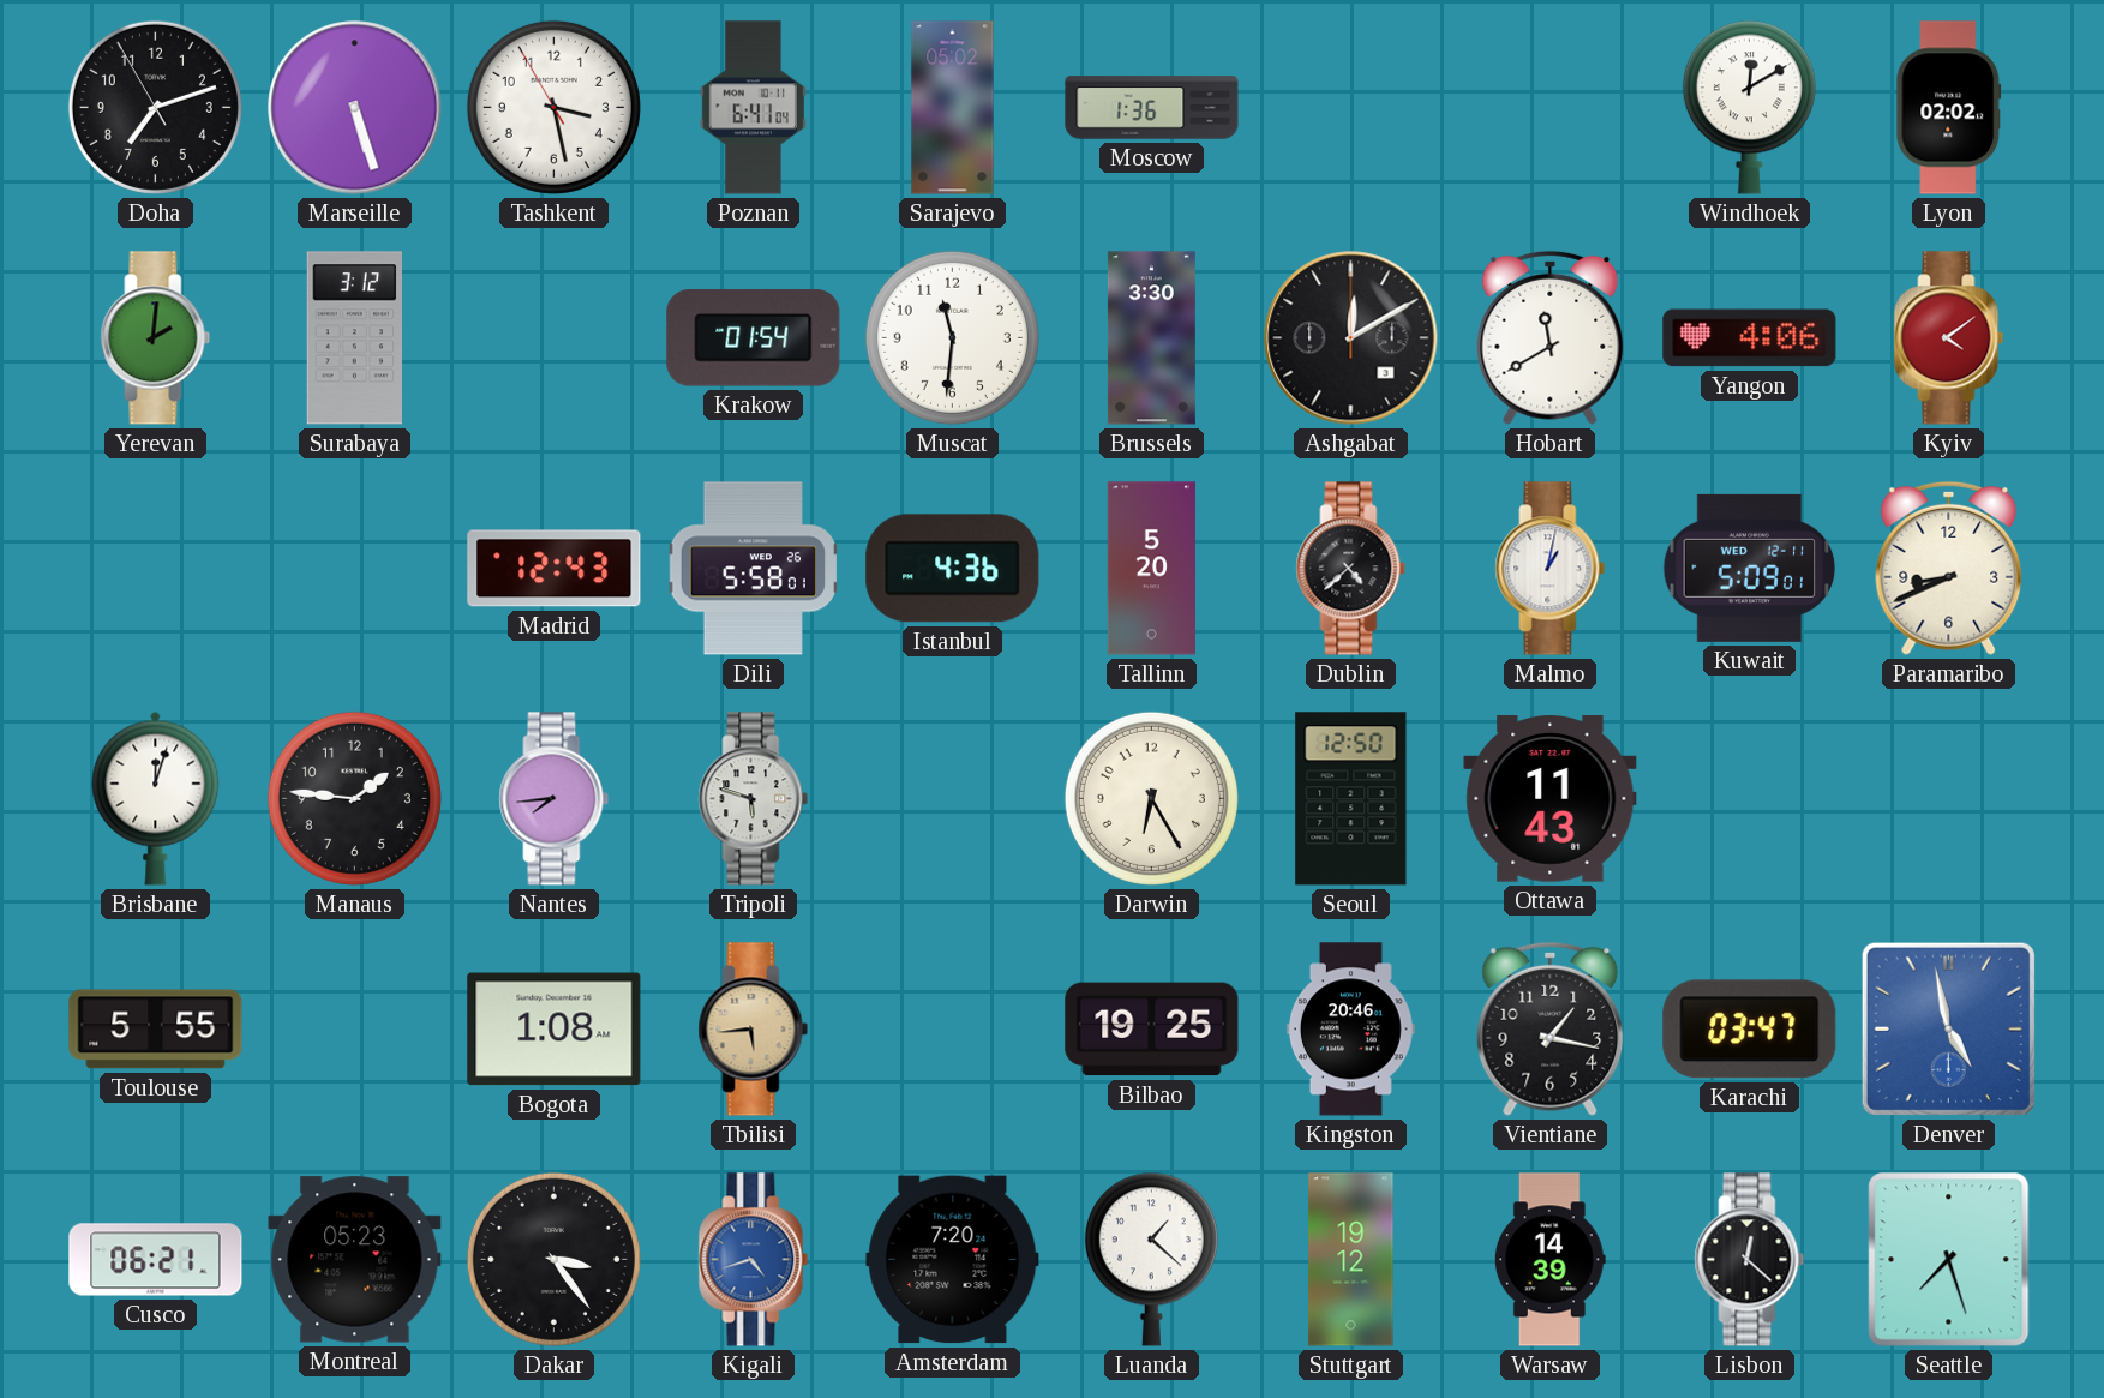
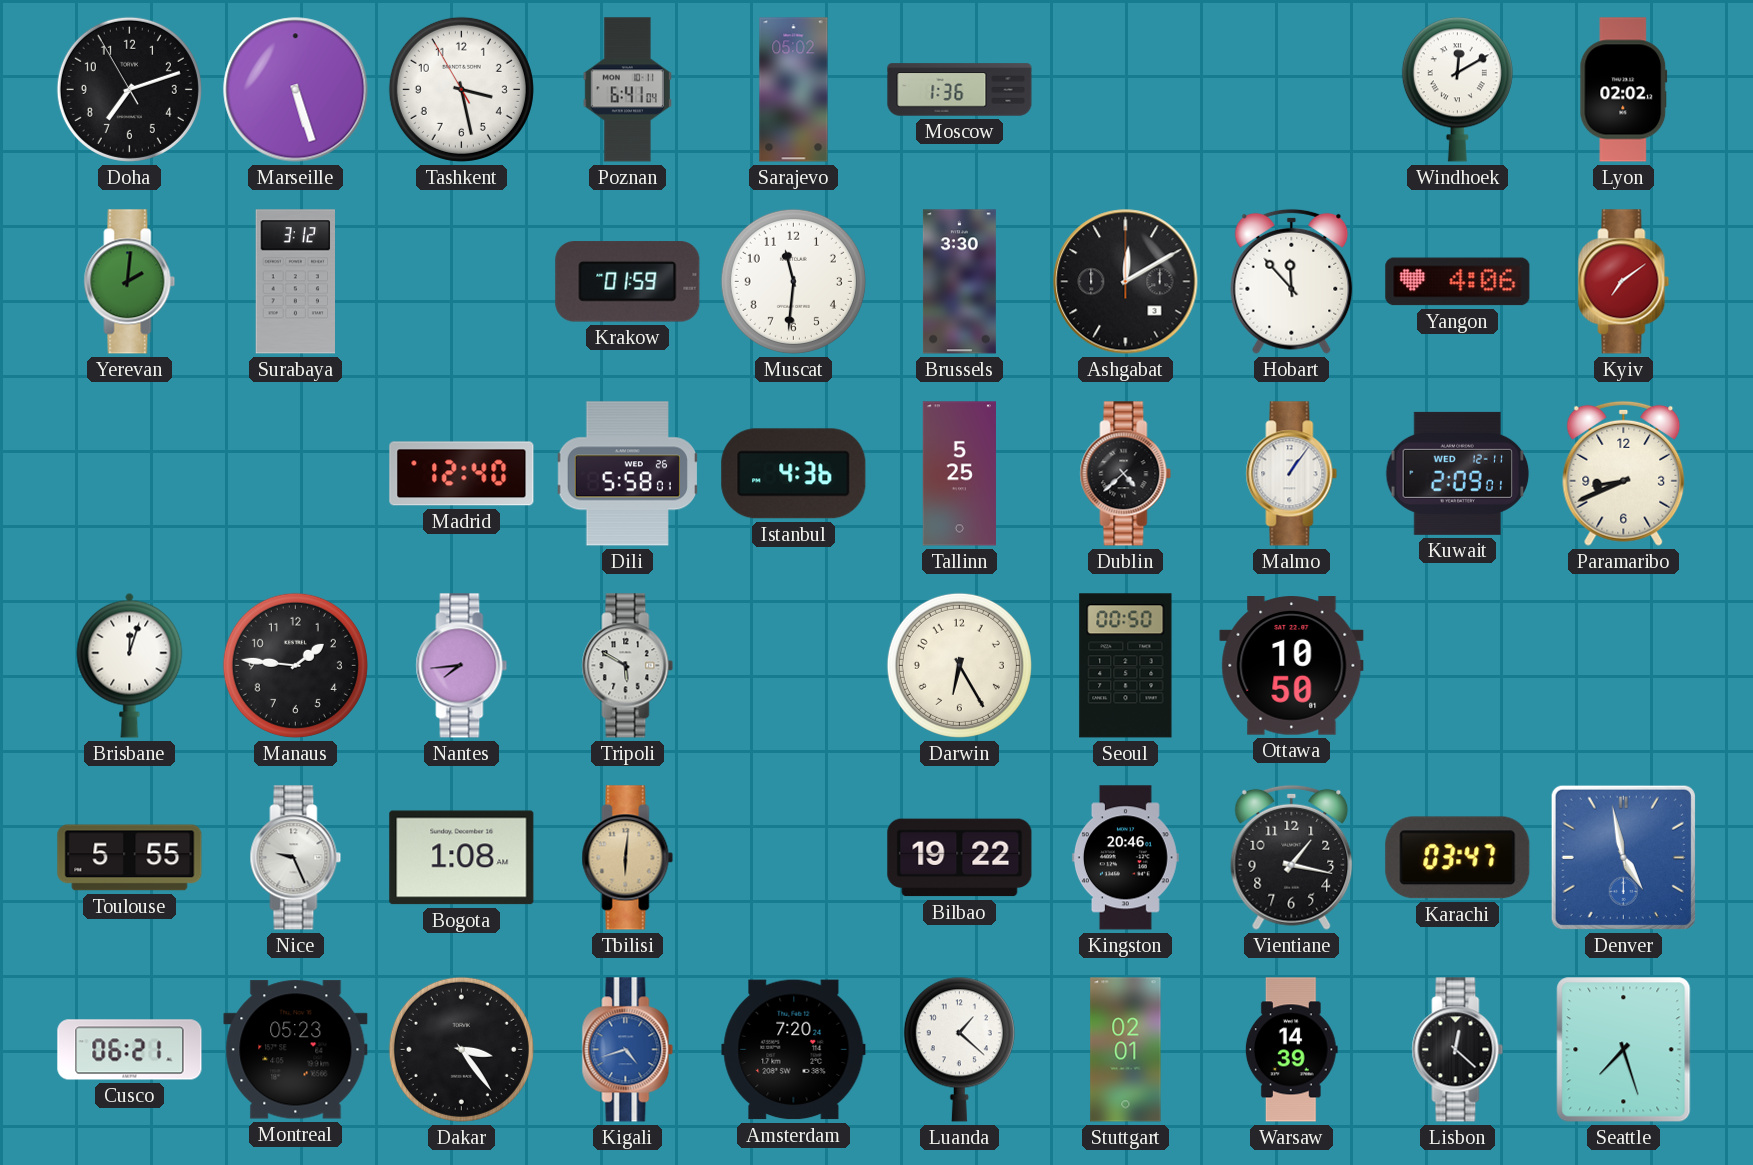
Krakow: 01:54 -> 01:59
Hobart: 11:40 -> 11:53
Kyiv: 4:09 -> 7:09
Madrid: 12:43 -> 12:40
Tallinn: 5:20 -> 5:25
Malmo: 1:02 -> 1:06
Kuwait: 5:09 -> 2:09
Tripoli: 5:48 -> 5:50
Seoul: 12:50 -> 00:50
Ottawa: 11:43 -> 10:50
Nice: none -> 9:26
Tbilisi: 5:44 -> 6:01
Bilbao: 19:25 -> 19:22
Stuttgart: 19:12 -> 02:01
